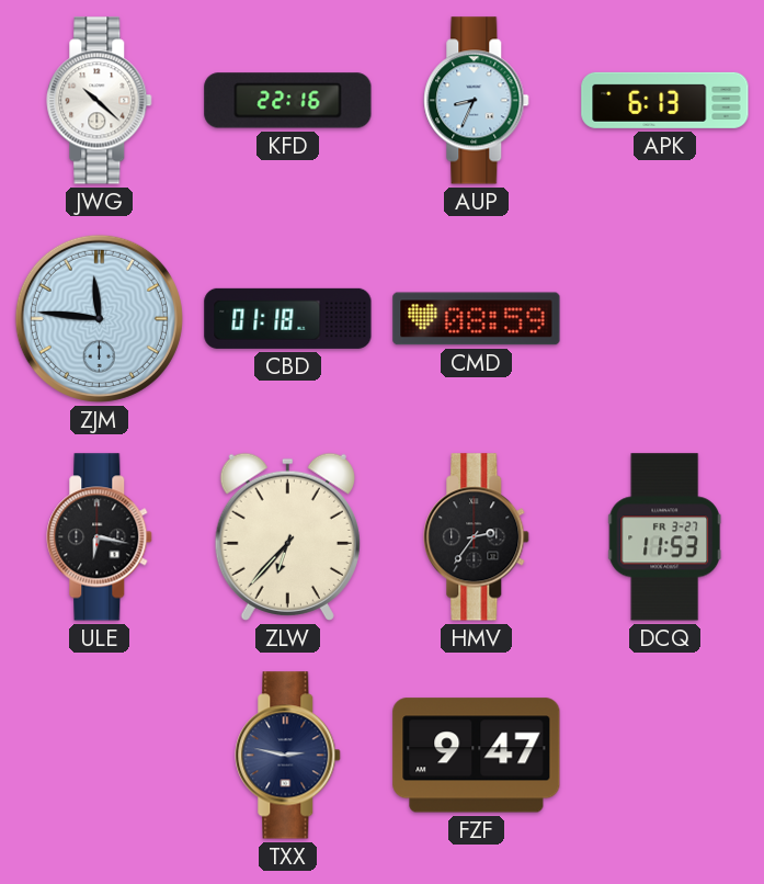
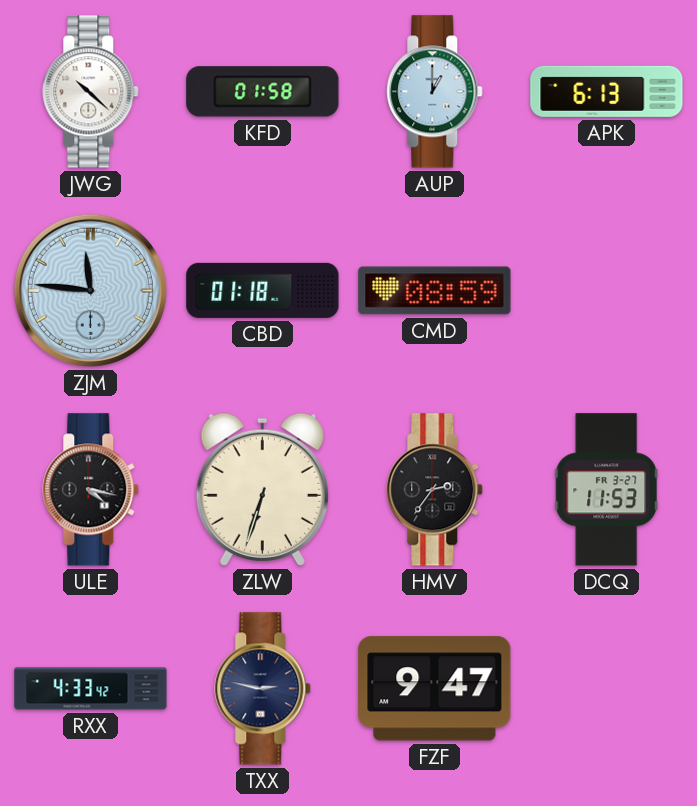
KFD: 22:16 -> 01:58
AUP: 8:34 -> 1:00
ULE: 6:17 -> 4:17
ZLW: 6:37 -> 6:33
RXX: none -> 4:33
